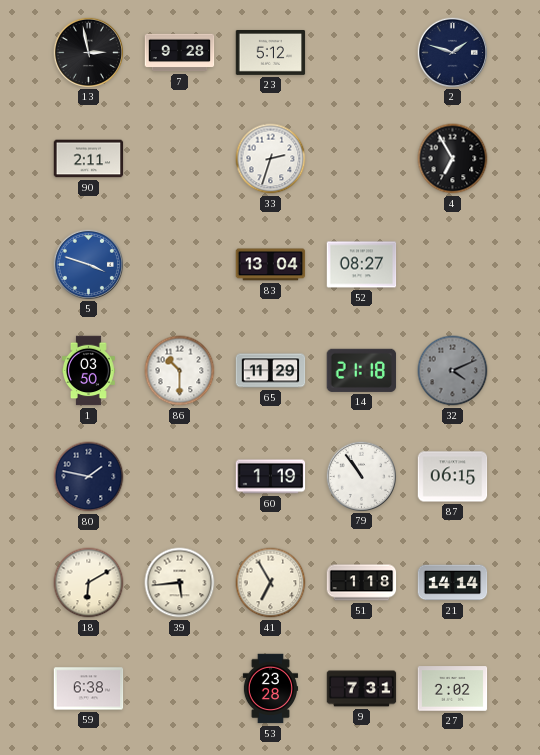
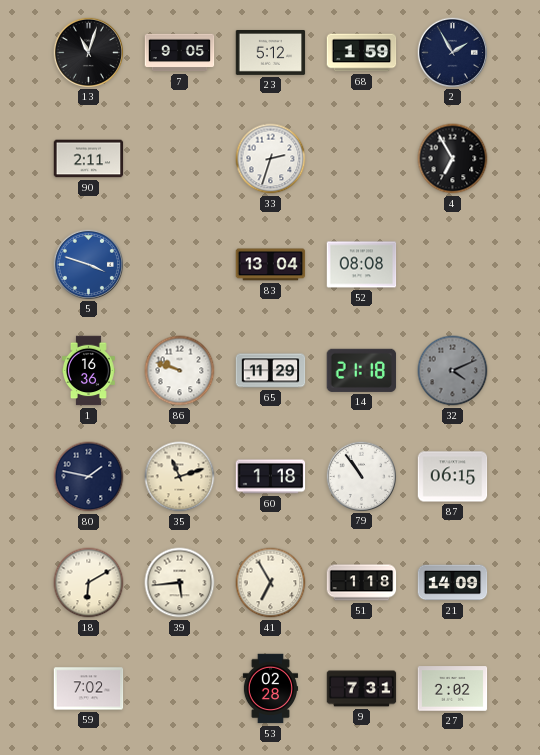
13: 2:58 -> 11:03
7: 9:28 -> 9:05
68: none -> 1:59
2: 1:48 -> 1:55
52: 08:27 -> 08:08
1: 03:50 -> 16:36
86: 10:30 -> 9:48
35: none -> 11:12
60: 1:19 -> 1:18
21: 14:14 -> 14:09
59: 6:38 -> 7:02
53: 23:28 -> 02:28
